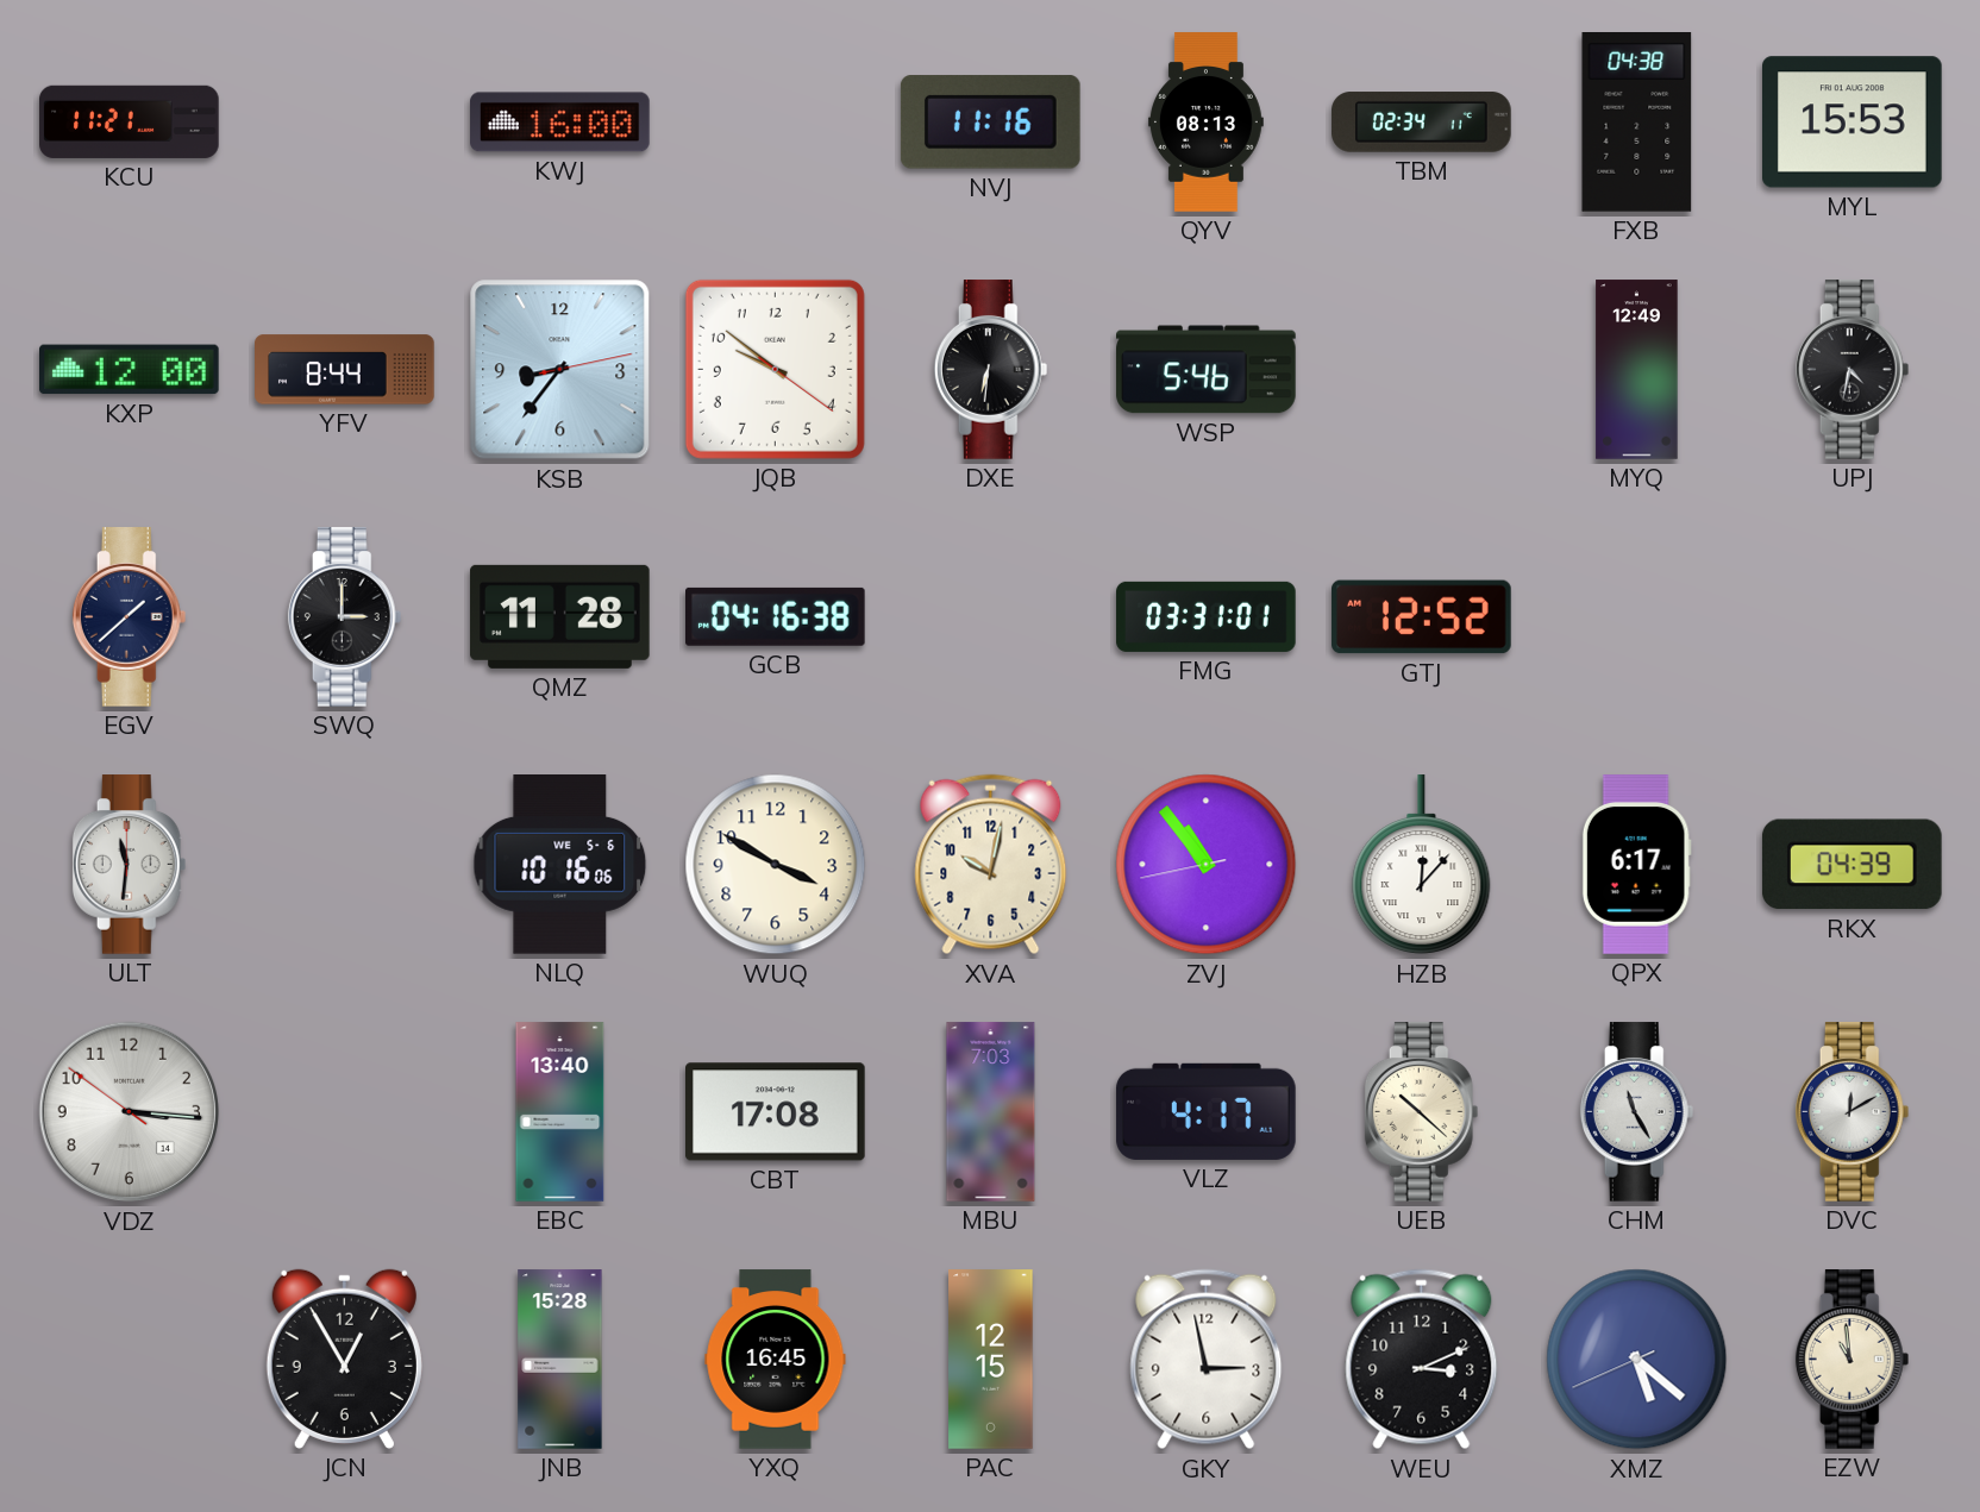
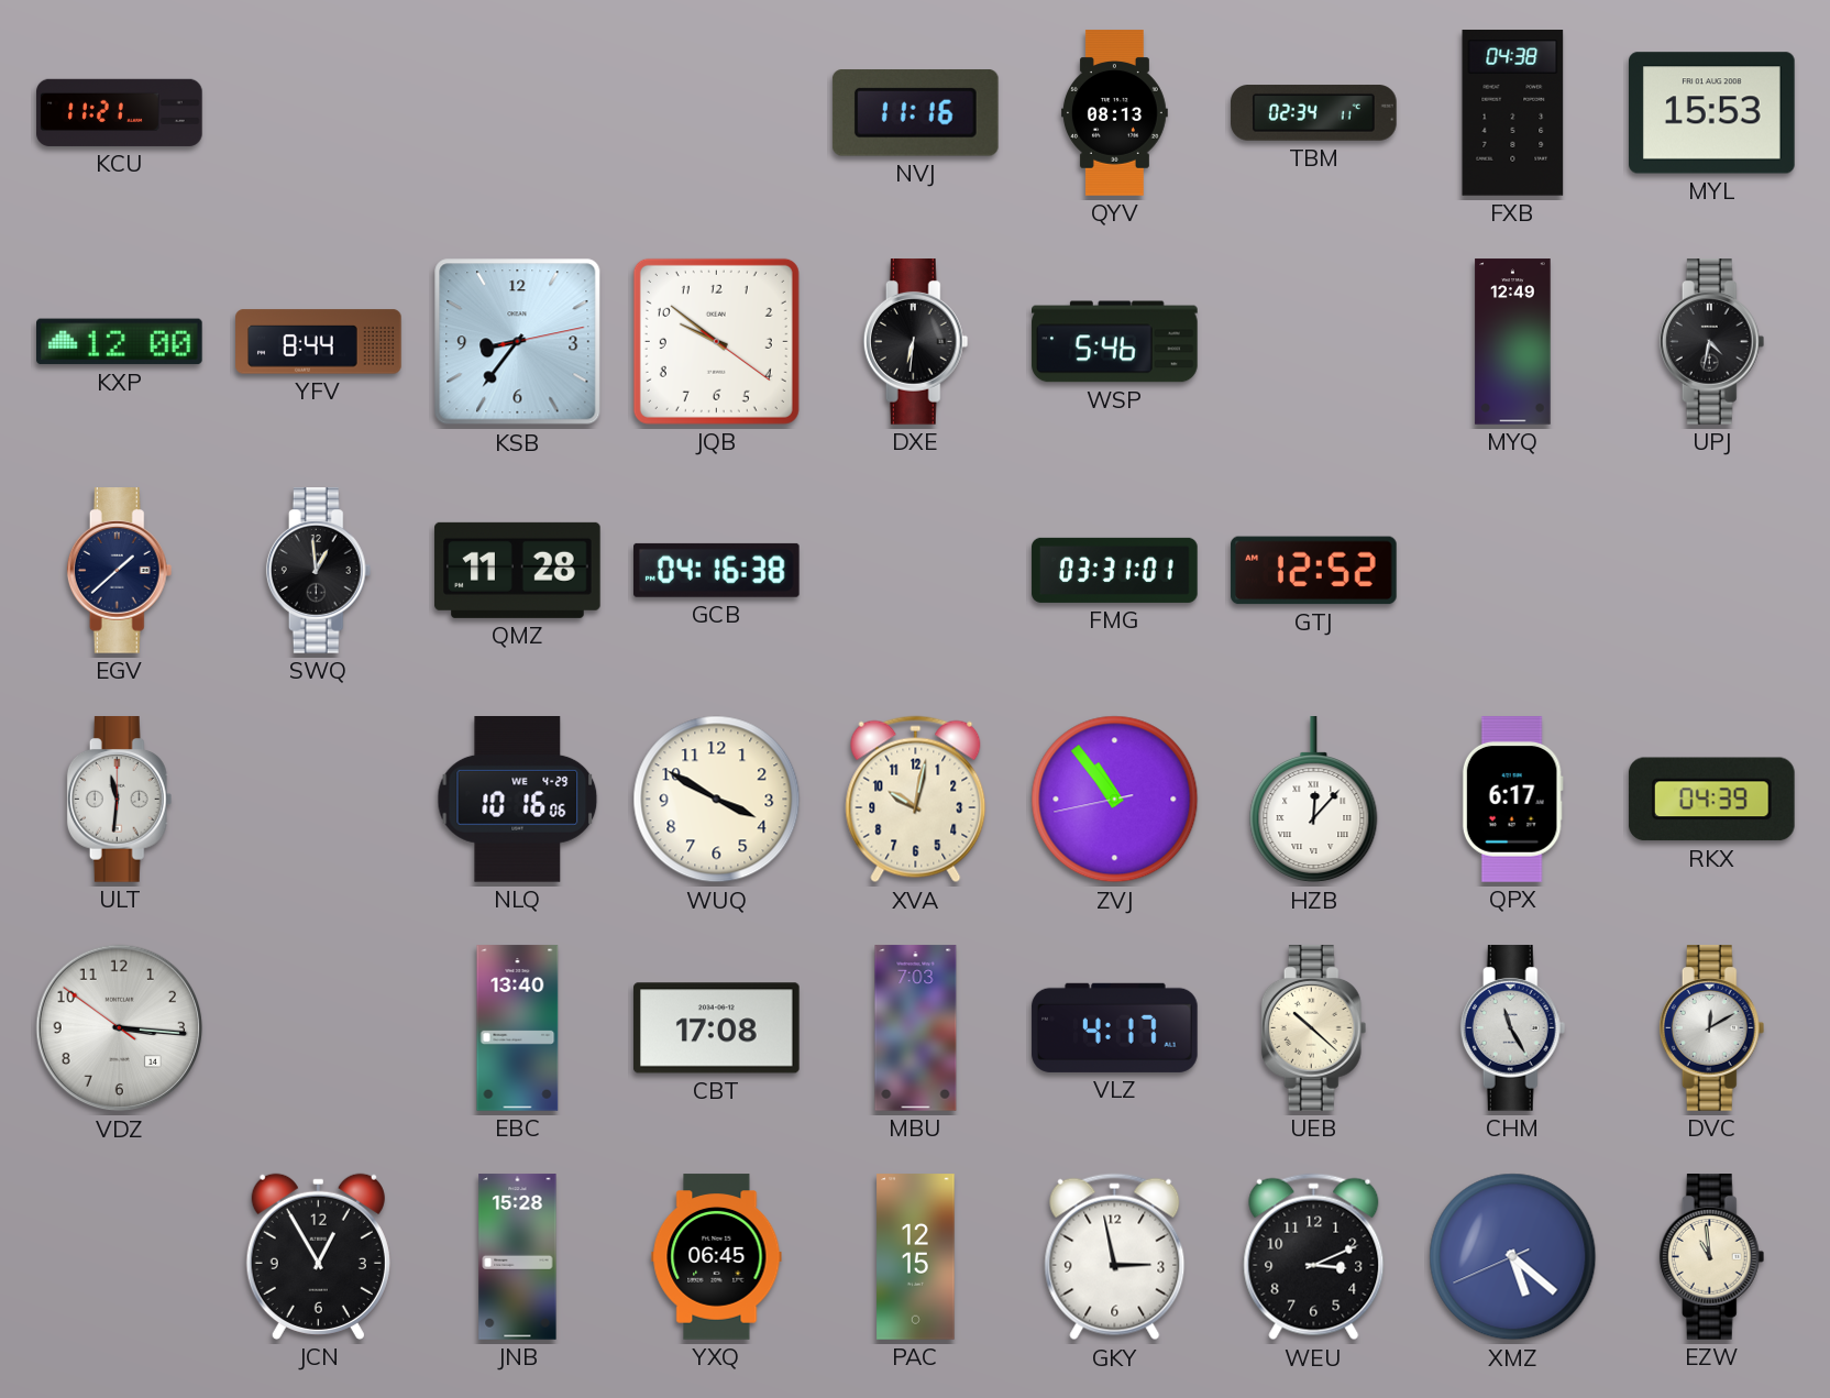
KWJ: 16:00 -> none
SWQ: 3:00 -> 12:59
NLQ date: WE 5-6 -> WE 4-29
YXQ: 16:45 -> 06:45
